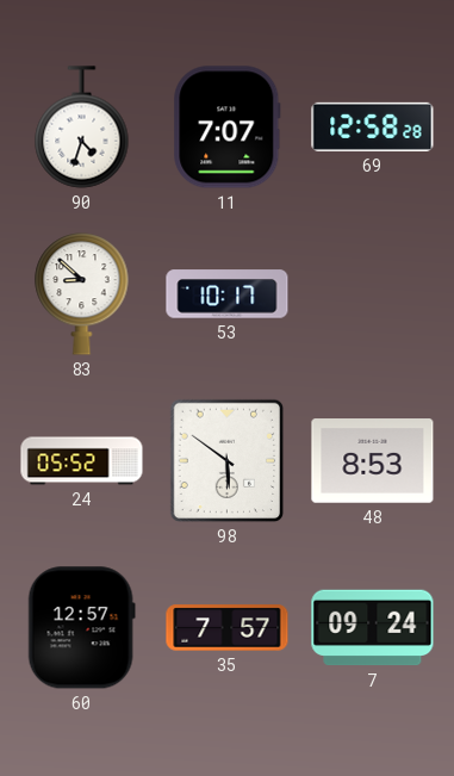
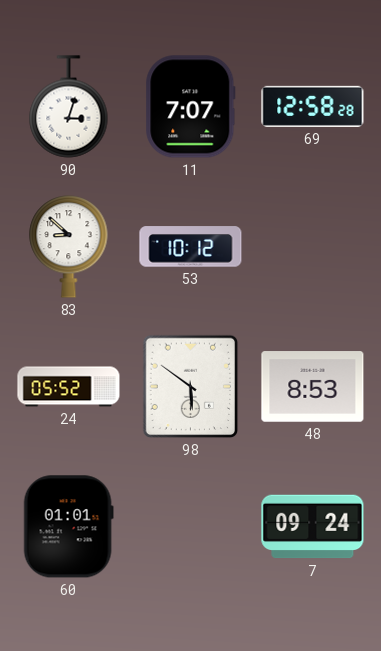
90: 4:33 -> 3:03
53: 10:17 -> 10:12
60: 12:57 -> 01:01
35: 7:57 -> none
